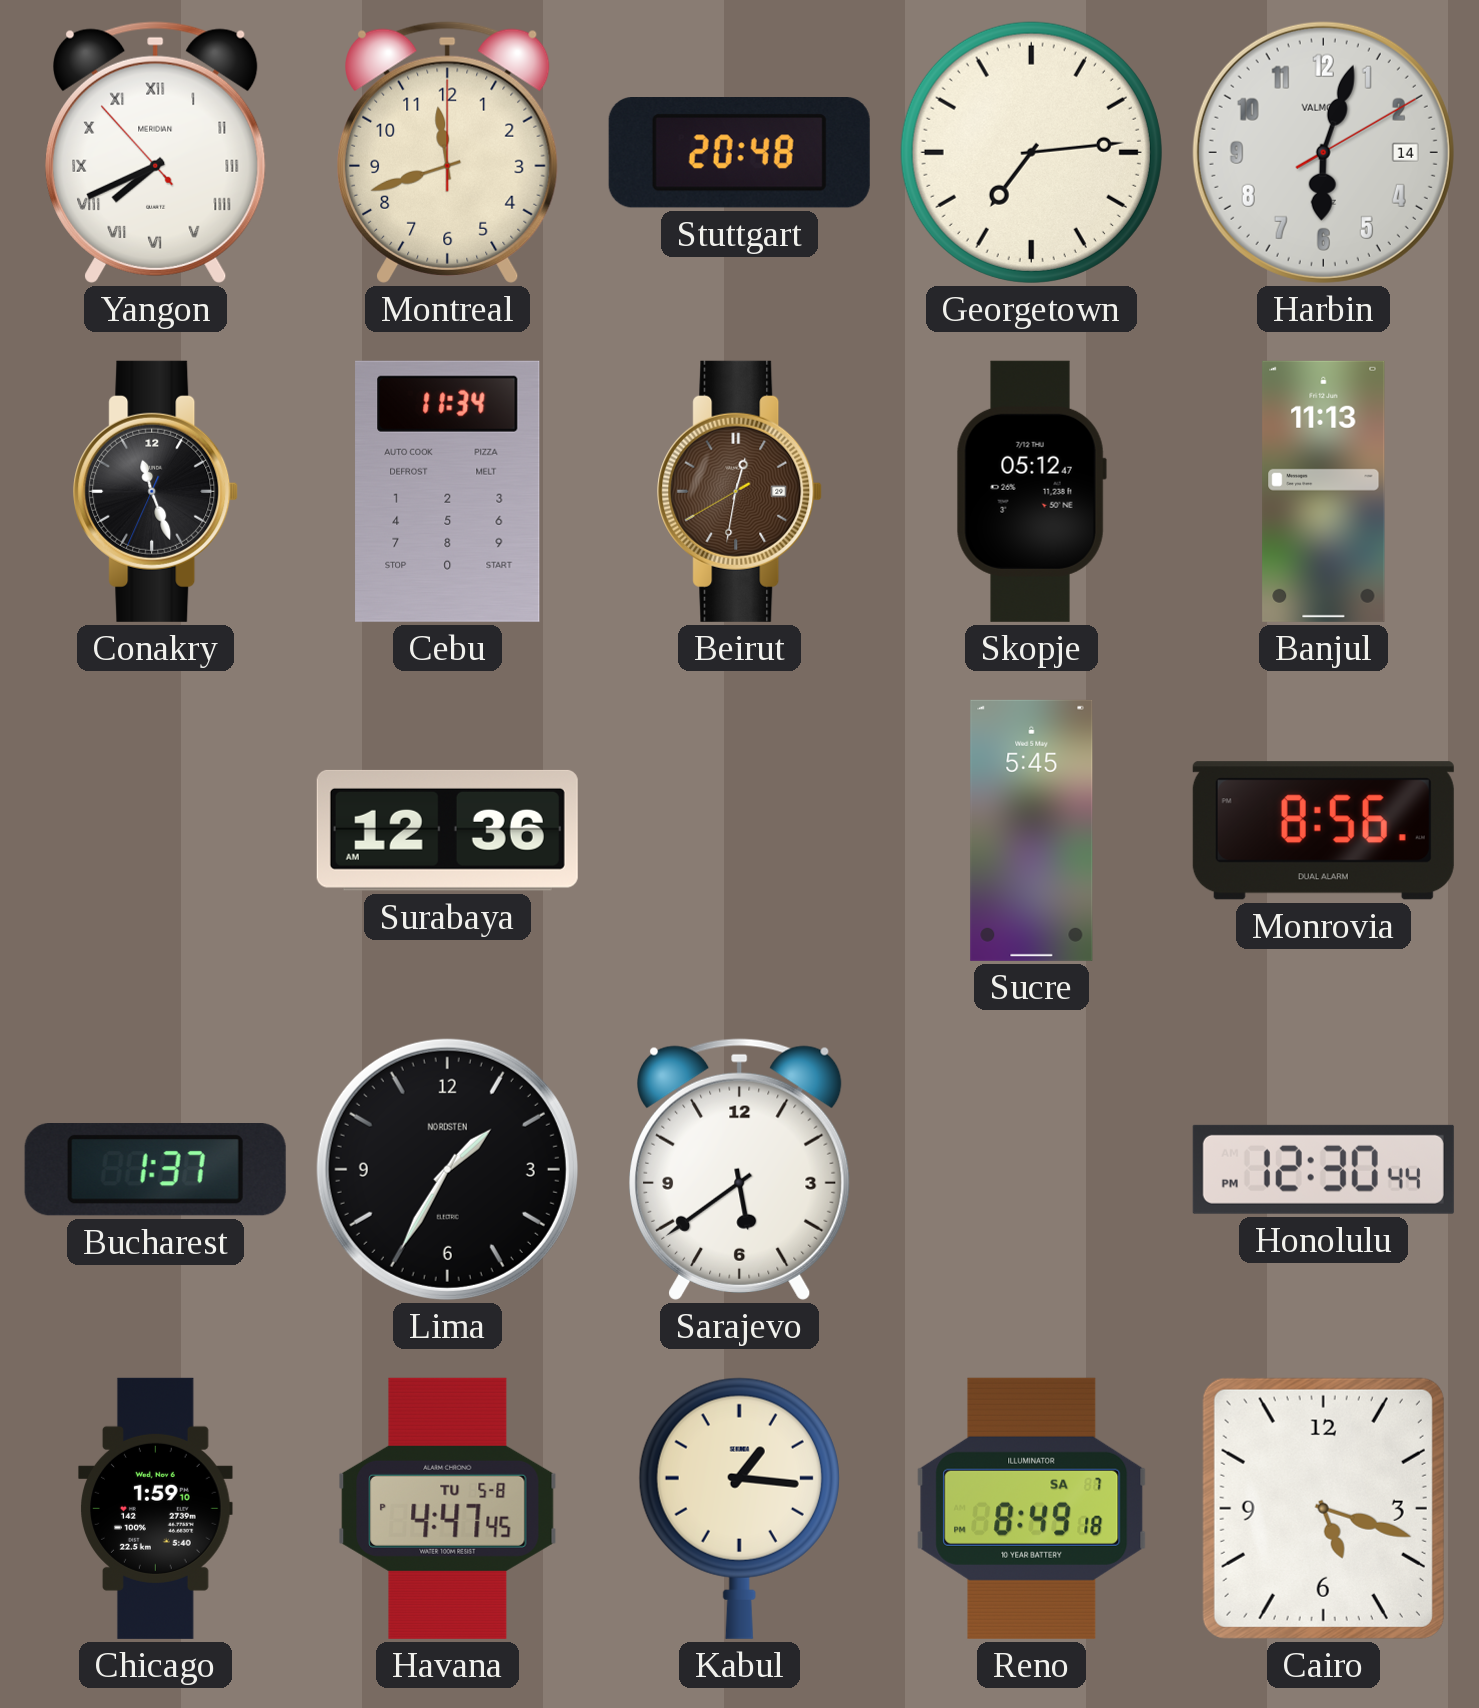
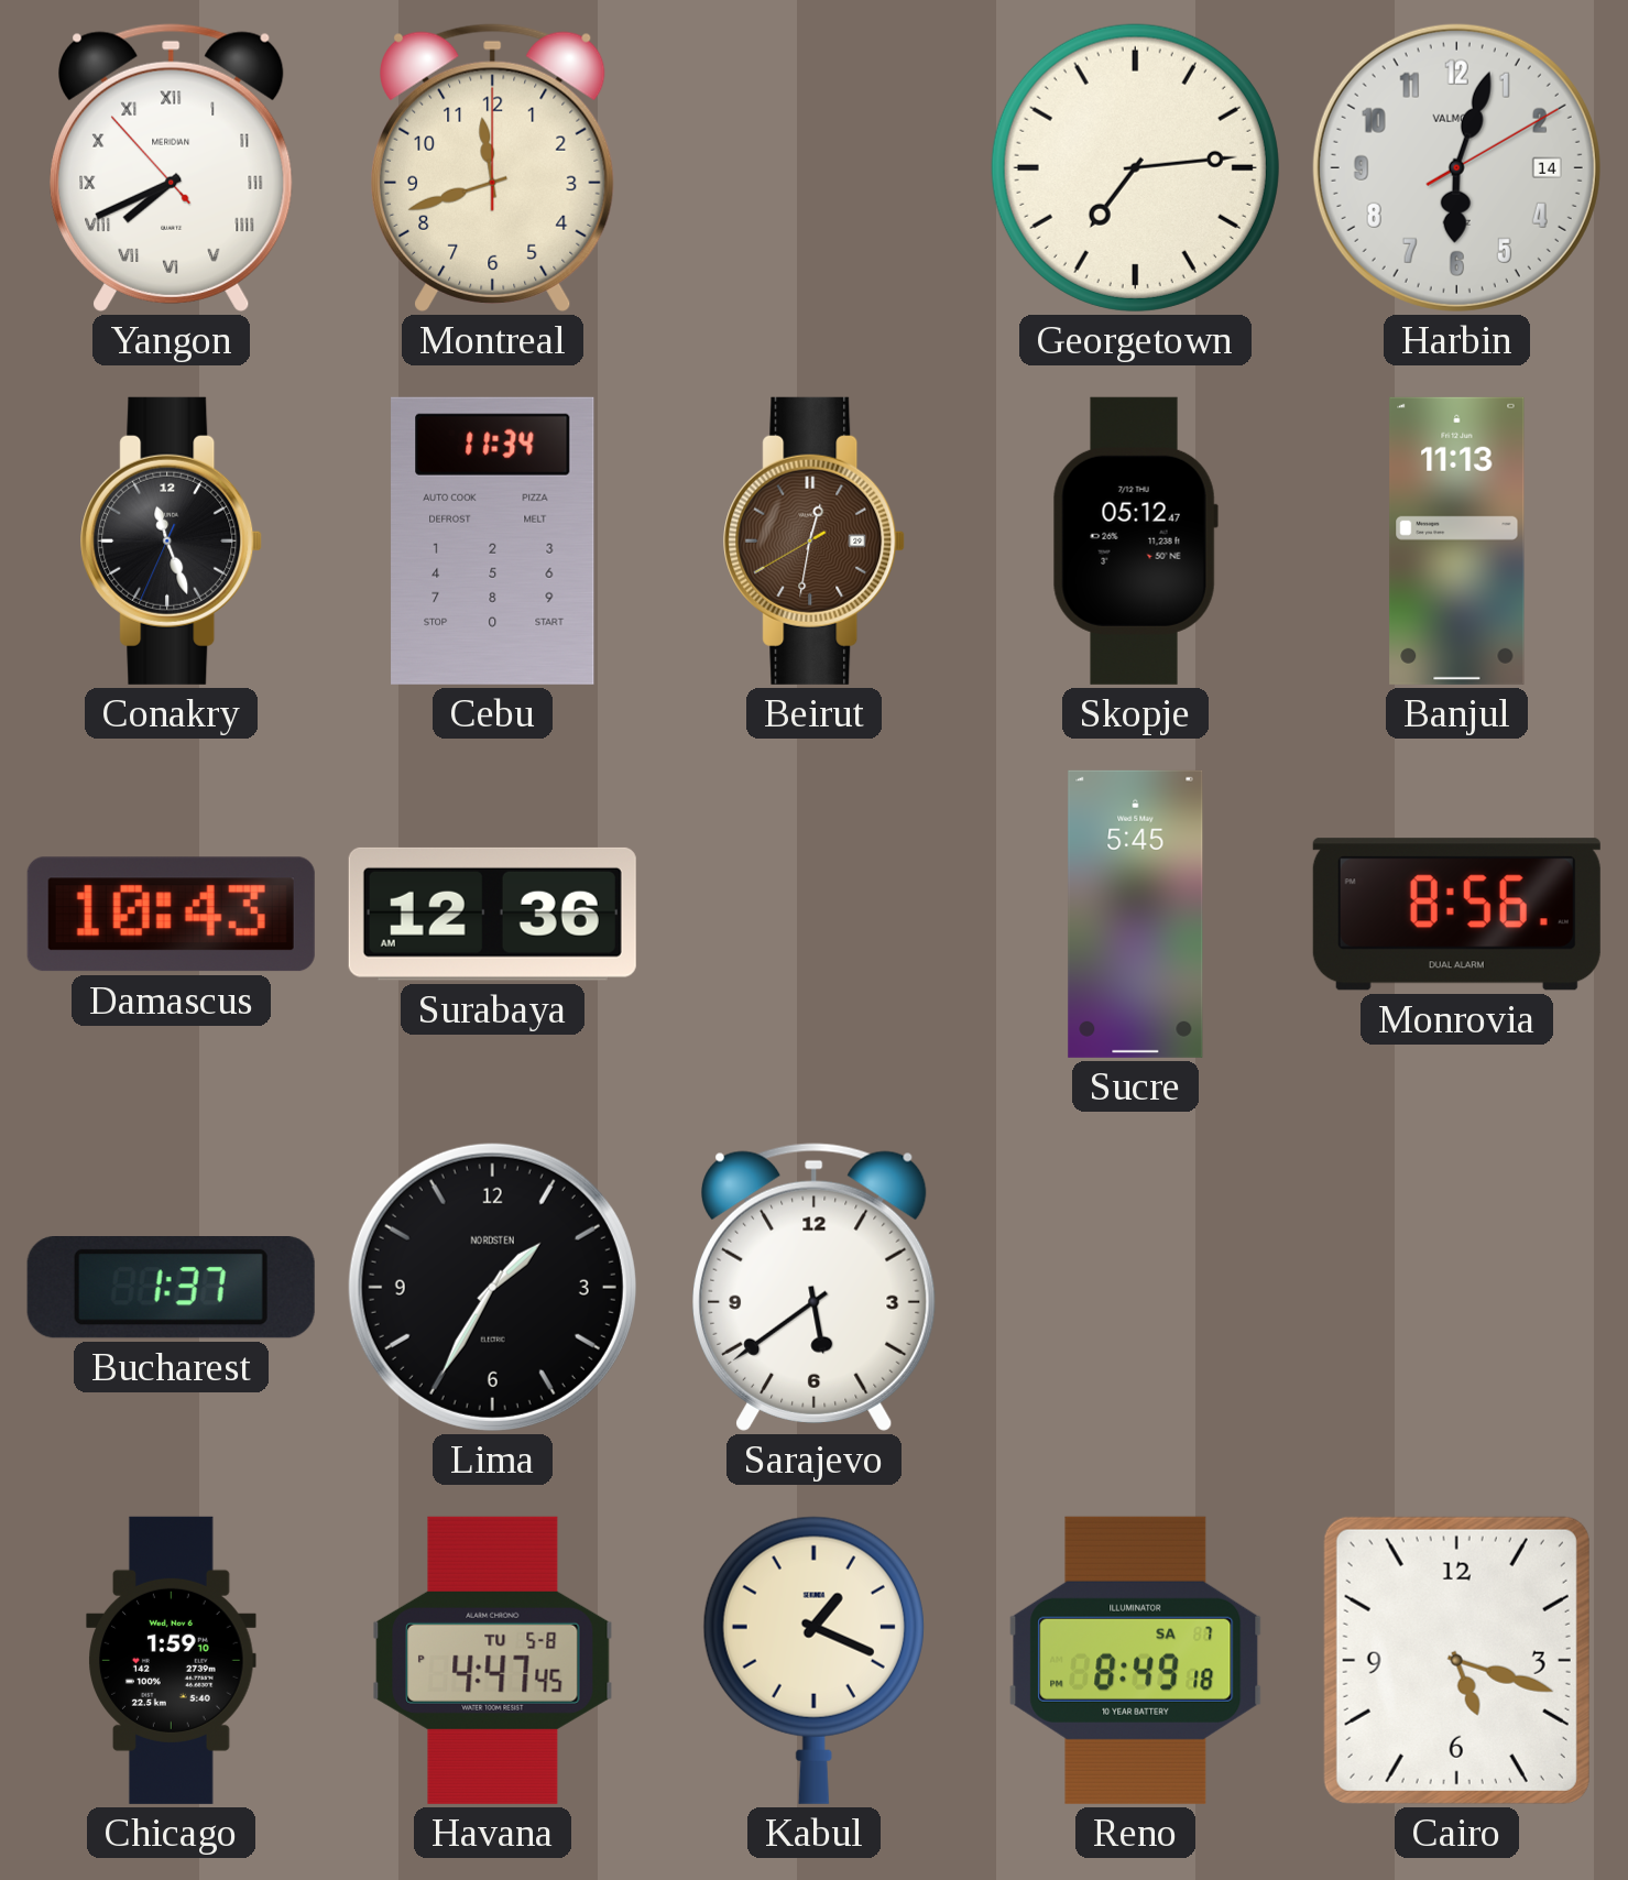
Stuttgart: 20:48 -> none
Damascus: none -> 10:43
Honolulu: 12:30 -> none
Kabul: 1:16 -> 1:19
